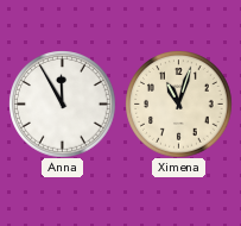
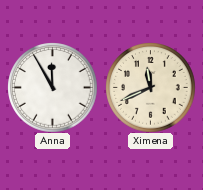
Ximena: 11:03 -> 11:41
